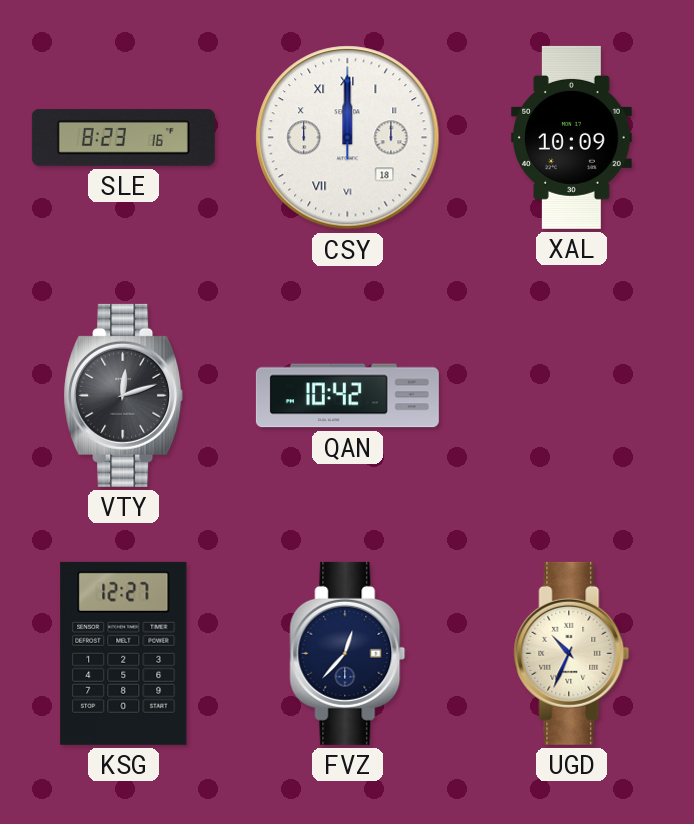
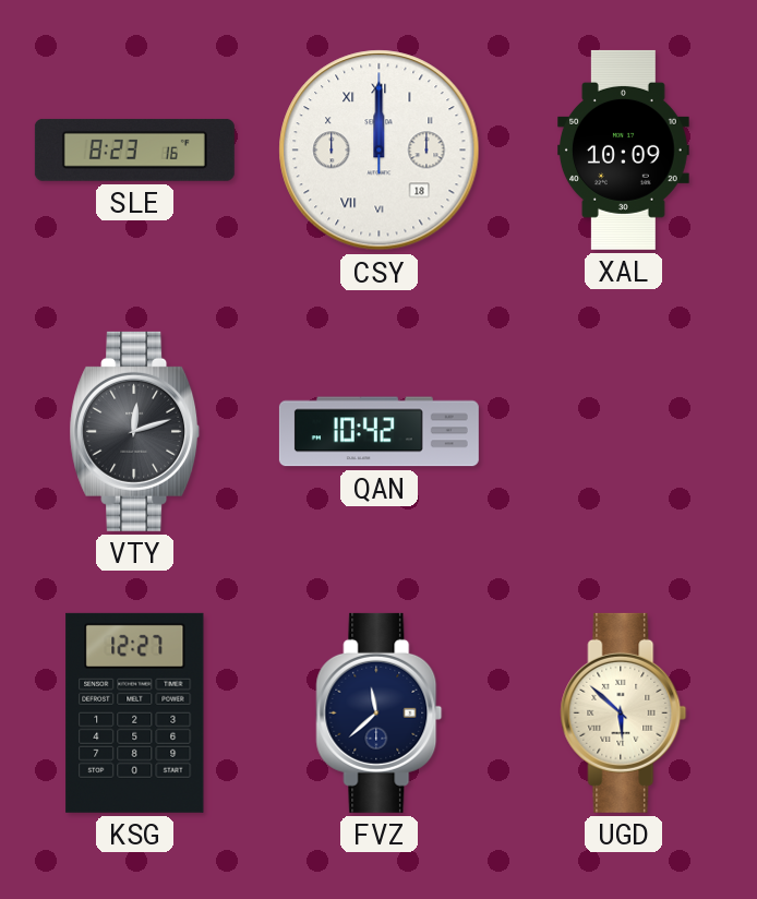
FVZ: 12:37 -> 11:38
UGD: 10:34 -> 5:52
